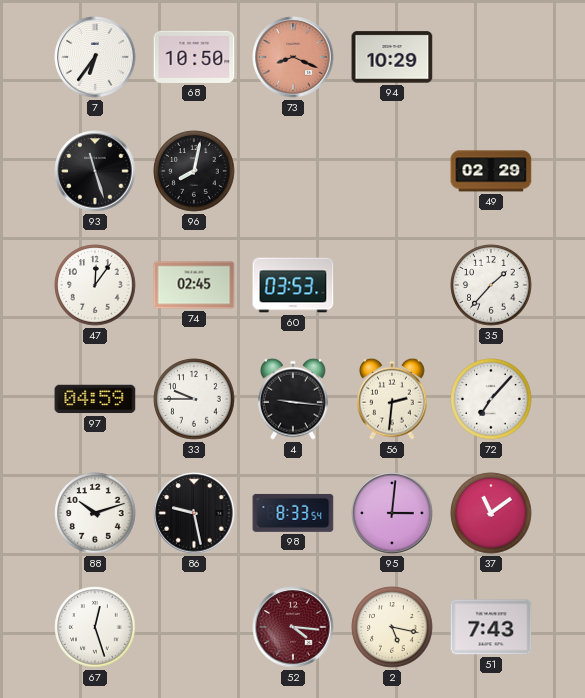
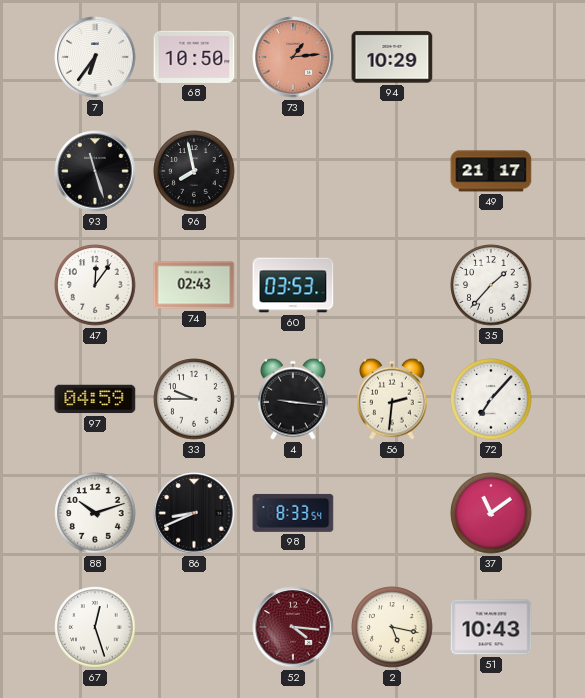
73: 8:19 -> 1:14
96: 8:02 -> 7:58
49: 02:29 -> 21:17
74: 02:45 -> 02:43
86: 9:28 -> 8:41
95: 3:01 -> none
51: 7:43 -> 10:43
